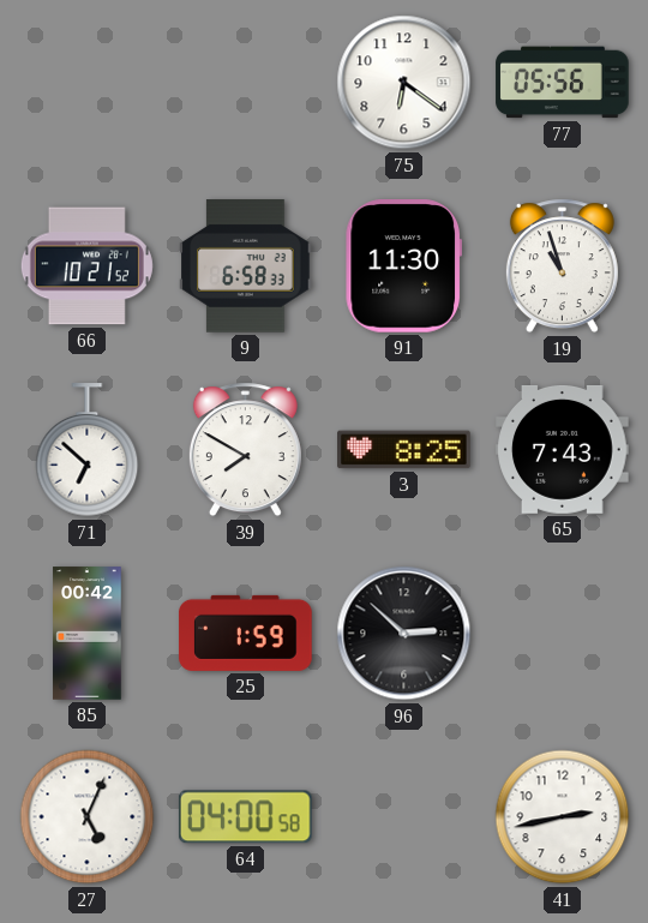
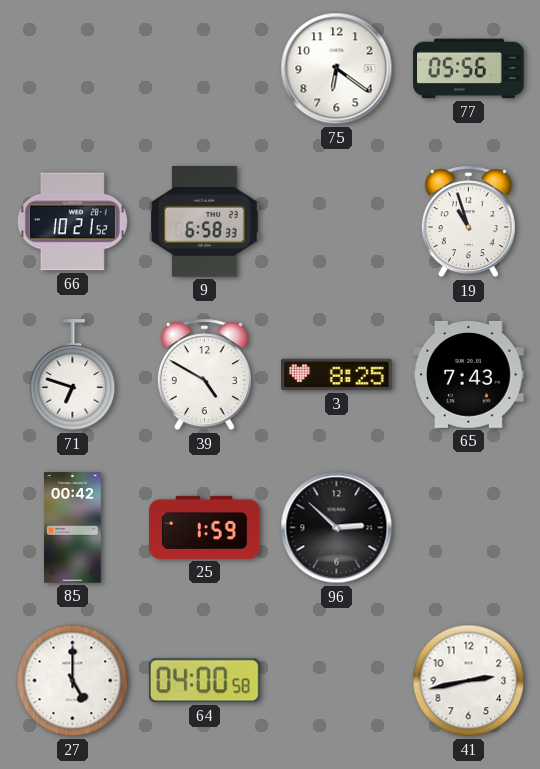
91: 11:30 -> none
71: 6:52 -> 6:48
39: 7:50 -> 4:50
27: 5:04 -> 5:00
